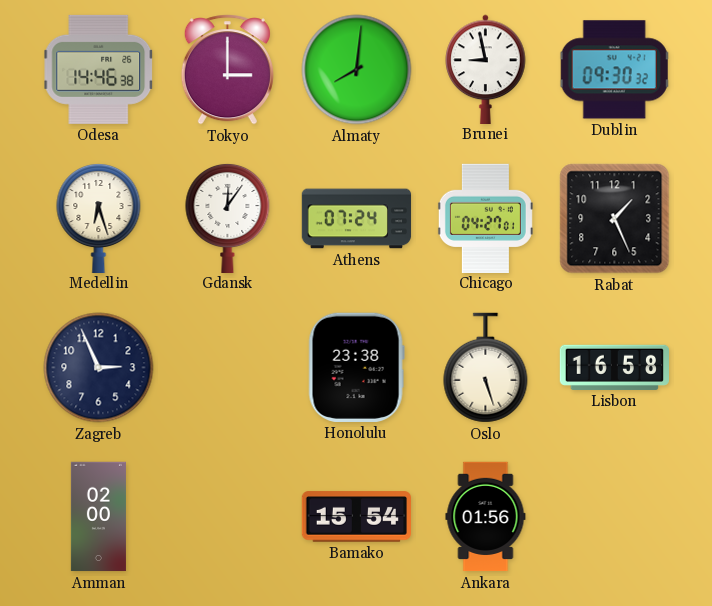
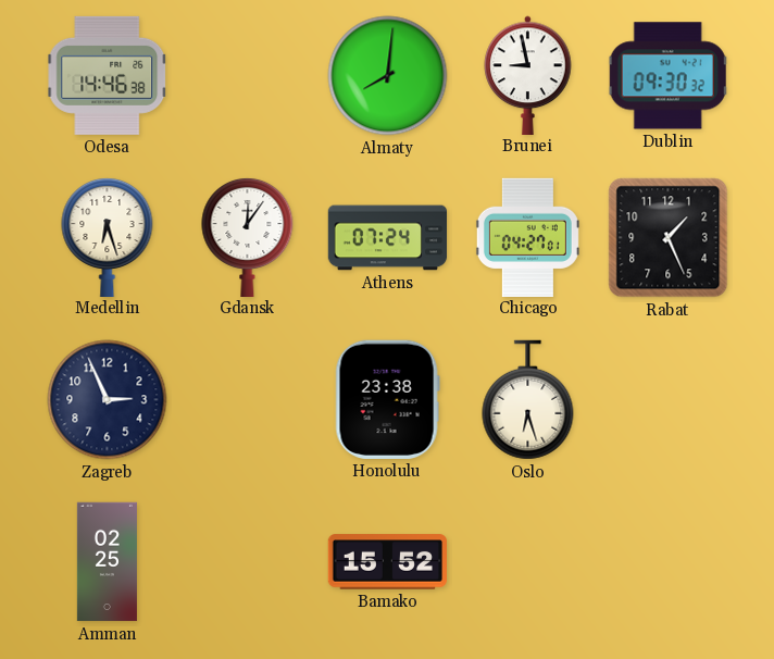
Tokyo: 3:00 -> none
Oslo: 5:27 -> 6:27
Lisbon: 16:58 -> none
Amman: 02:00 -> 02:25
Bamako: 15:54 -> 15:52
Ankara: 01:56 -> none
